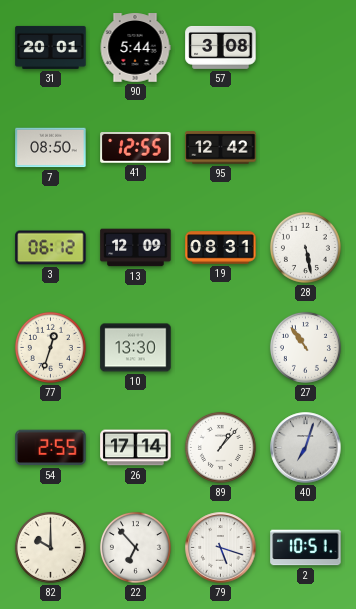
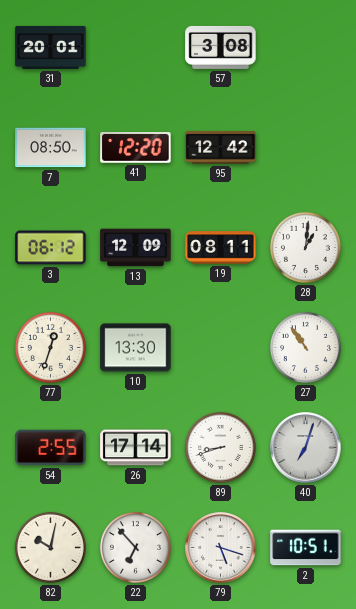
90: 5:44 -> none
41: 12:55 -> 12:20
19: 08:31 -> 08:11
28: 5:28 -> 1:01
89: 1:07 -> 8:42
82: 10:00 -> 10:02
